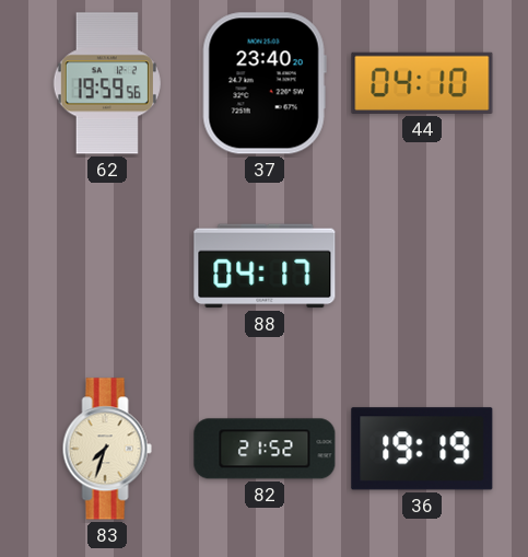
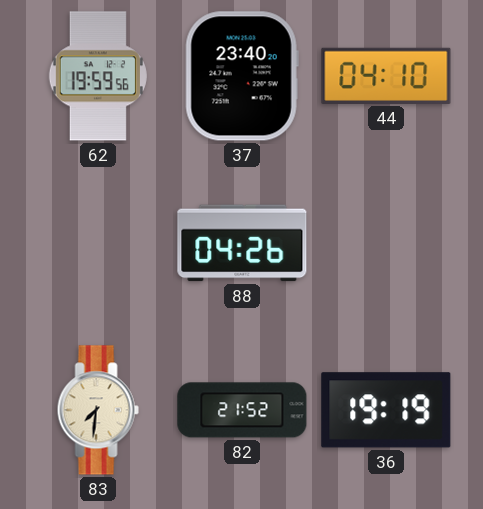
88: 04:17 -> 04:26
83: 7:33 -> 7:31
